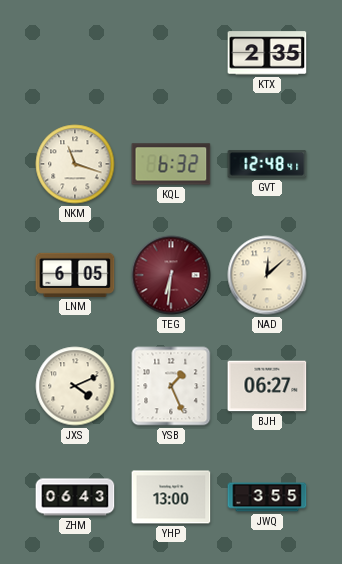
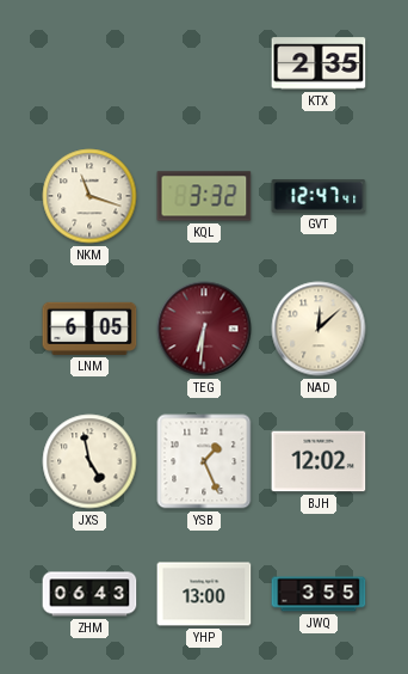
KQL: 6:32 -> 3:32
GVT: 12:48 -> 12:47
JXS: 4:11 -> 4:58
BJH: 06:27 -> 12:02
